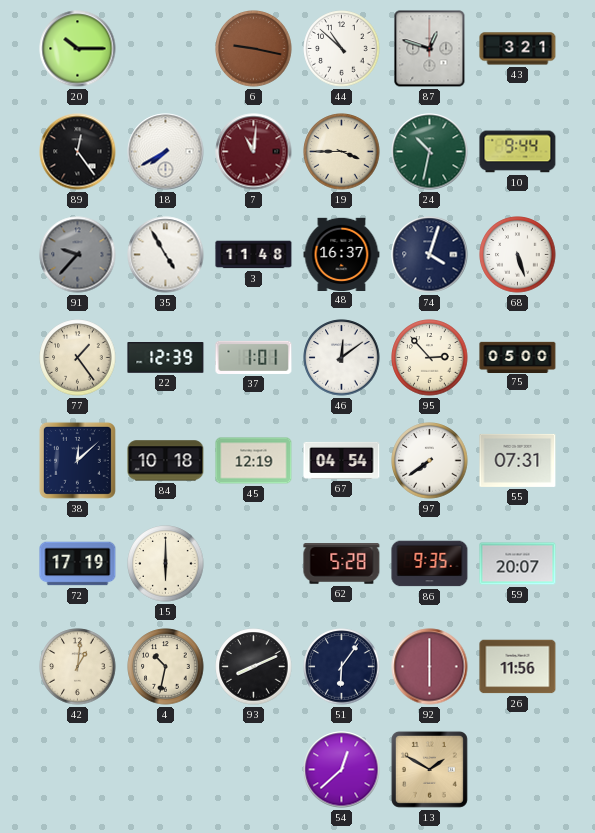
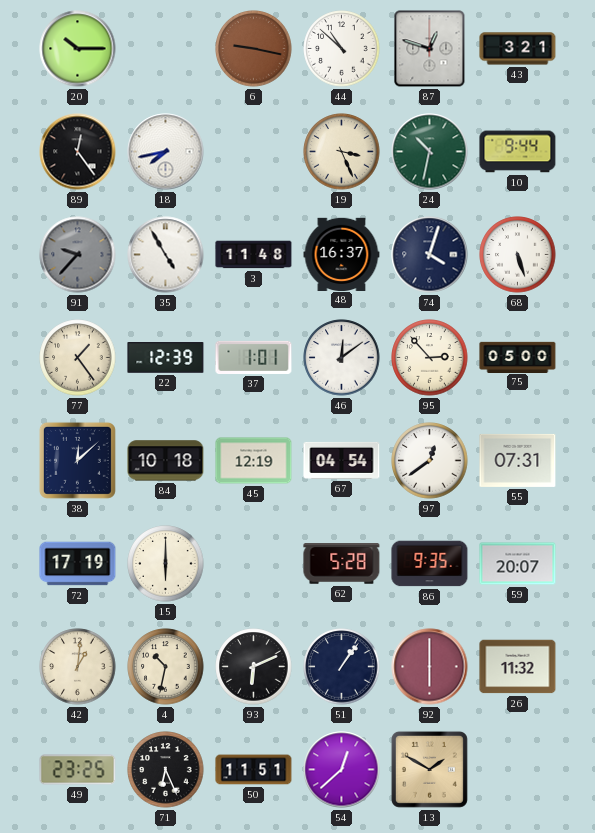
18: 7:40 -> 7:43
7: 11:01 -> none
19: 3:45 -> 3:26
97: 7:39 -> 12:39
93: 8:11 -> 6:11
51: 6:06 -> 1:06
26: 11:56 -> 11:32
49: none -> 23:25
71: none -> 6:26
50: none -> 11:51
